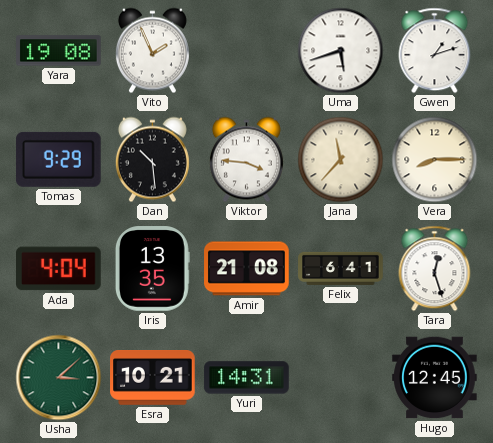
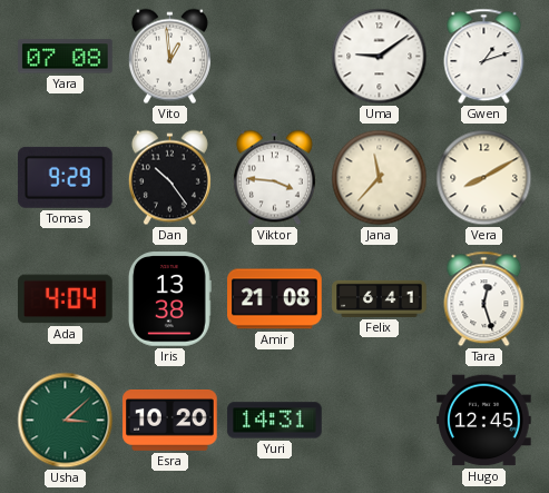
Yara: 19:08 -> 07:08
Vito: 1:56 -> 12:59
Uma: 5:42 -> 9:09
Dan: 10:29 -> 10:24
Vera: 8:15 -> 8:10
Iris: 13:35 -> 13:38
Esra: 10:21 -> 10:20
